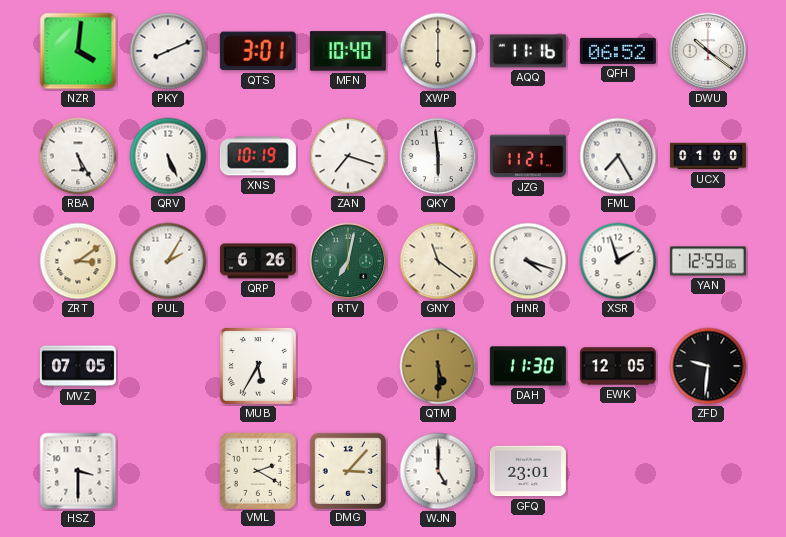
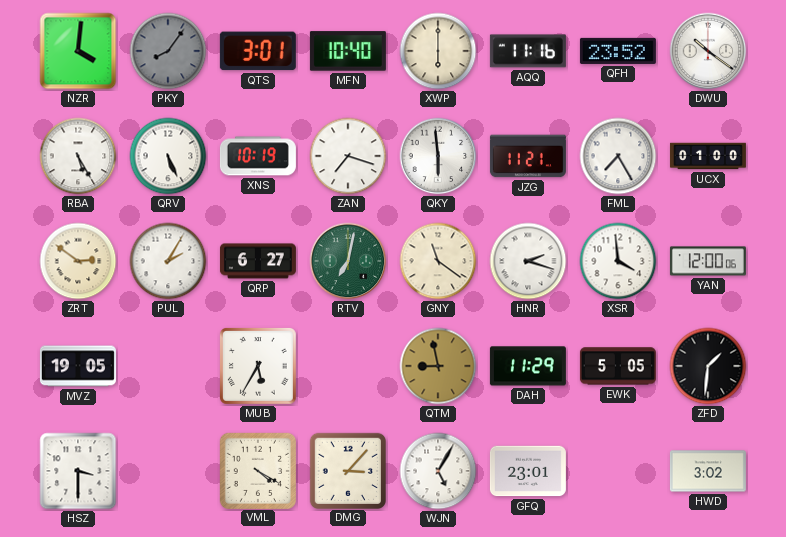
PKY: 8:11 -> 8:06
PKY dial: white -> grey
QFH: 06:52 -> 23:52
ZRT: 3:09 -> 2:51
QRP: 6:26 -> 6:27
HNR: 4:18 -> 2:18
XSR: 1:57 -> 3:59
YAN: 12:59 -> 12:00
MVZ: 07:05 -> 19:05
QTM: 5:30 -> 8:58
DAH: 11:30 -> 11:29
EWK: 12:05 -> 5:05
ZFD: 9:31 -> 1:31
VML: 2:20 -> 4:20
WJN: 5:00 -> 5:05
HWD: none -> 3:02
